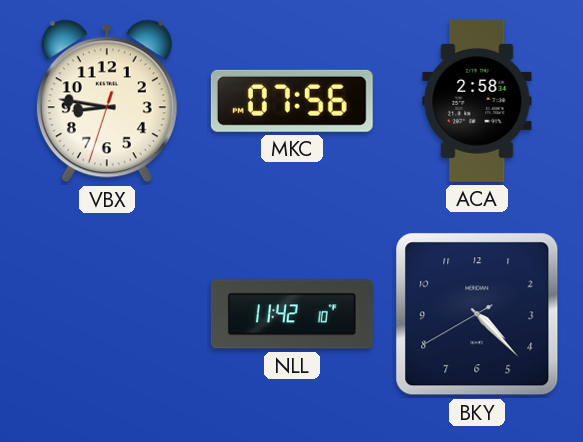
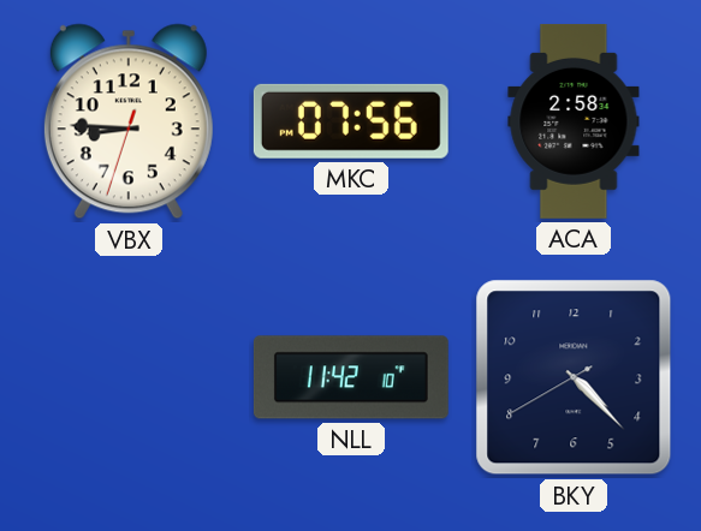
VBX: 8:46 -> 8:45
